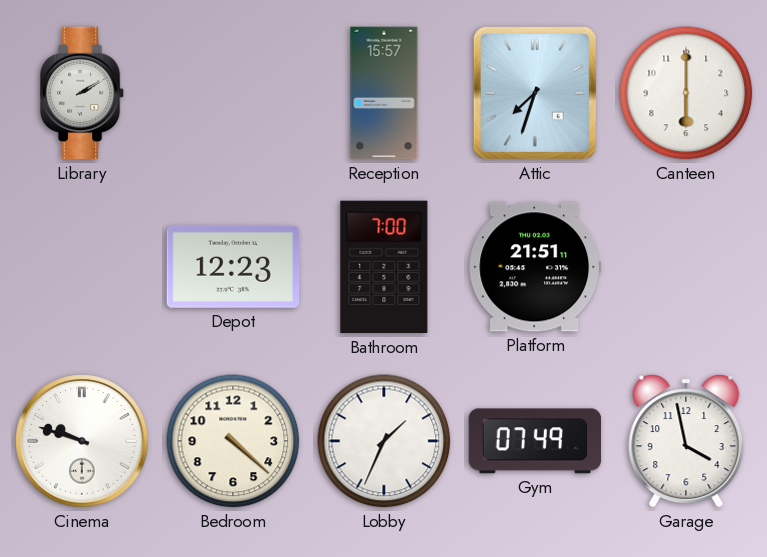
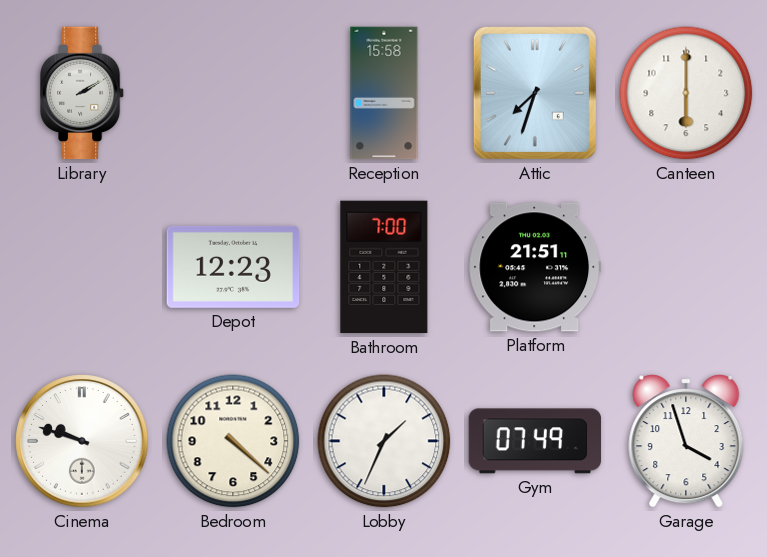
Reception: 15:57 -> 15:58
Garage: 3:58 -> 3:57
